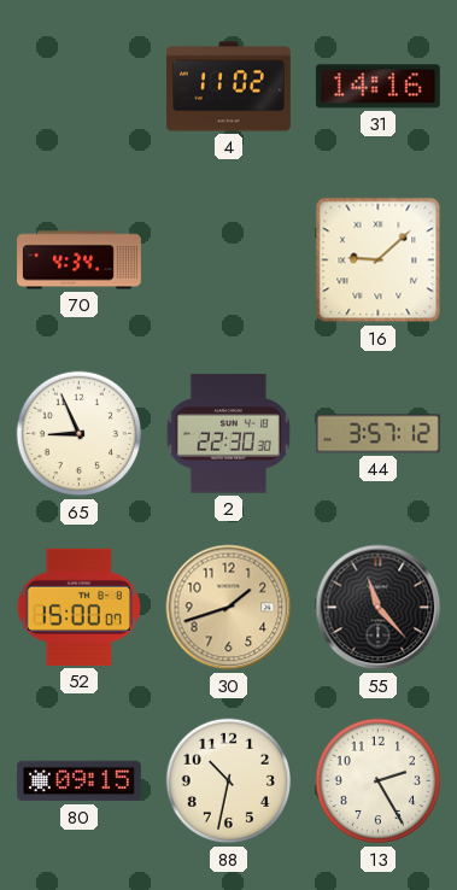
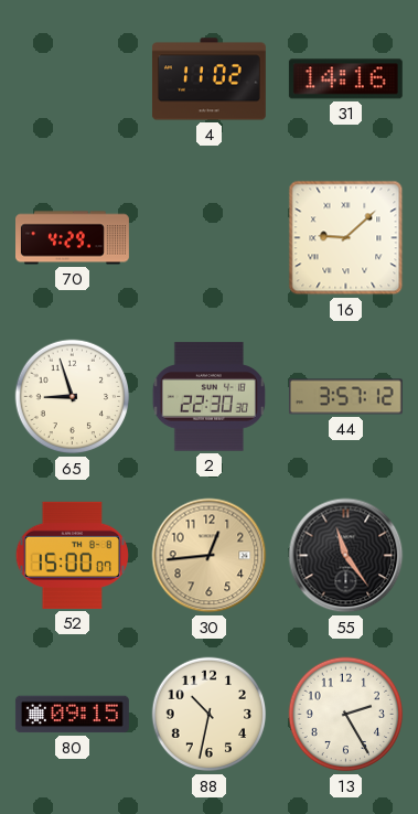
70: 4:34 -> 4:29
65: 8:56 -> 8:57
30: 1:42 -> 12:44
55: 11:23 -> 11:24
